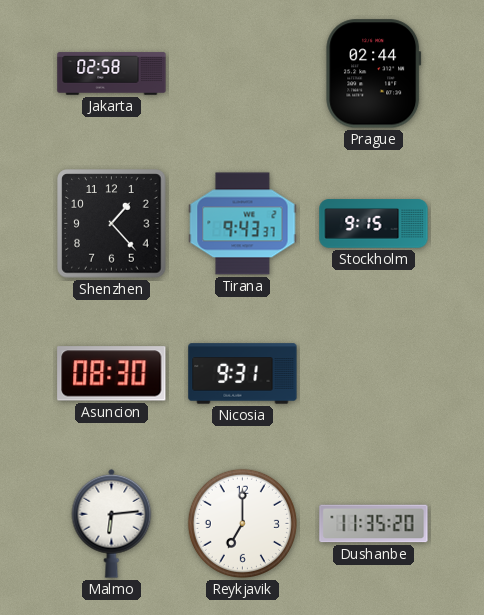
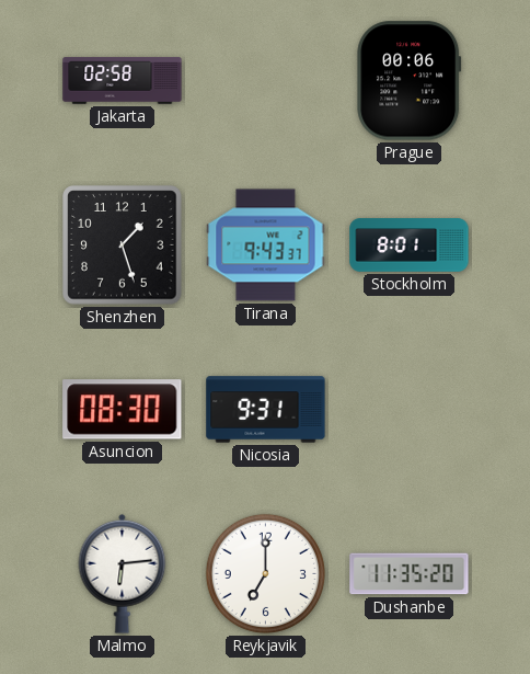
Prague: 02:44 -> 00:06
Shenzhen: 1:23 -> 1:27
Stockholm: 9:15 -> 8:01
